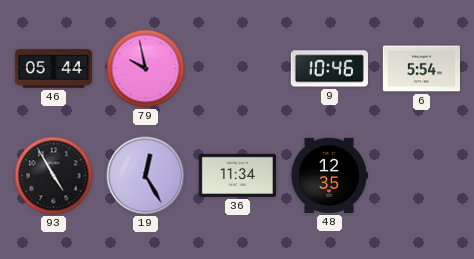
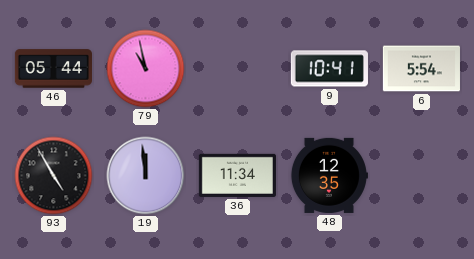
79: 9:58 -> 10:58
9: 10:46 -> 10:41
19: 12:25 -> 11:59
